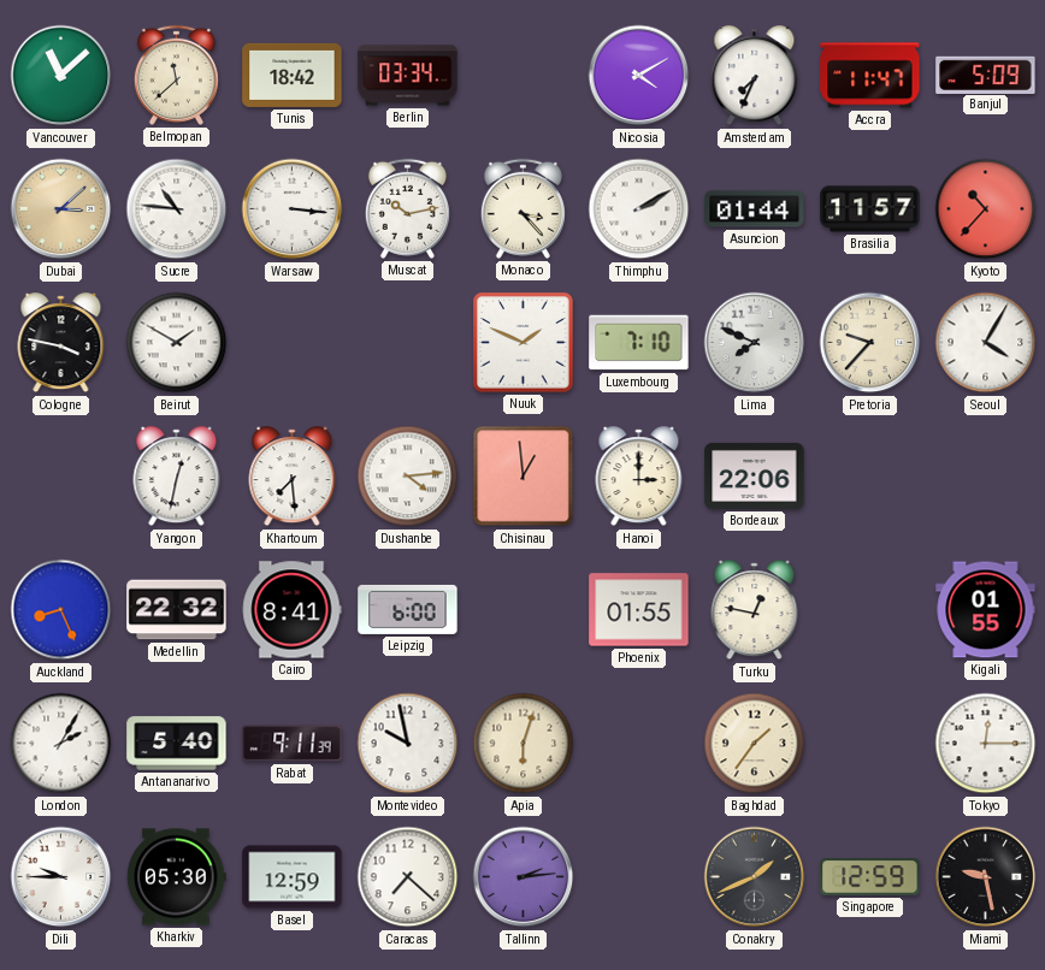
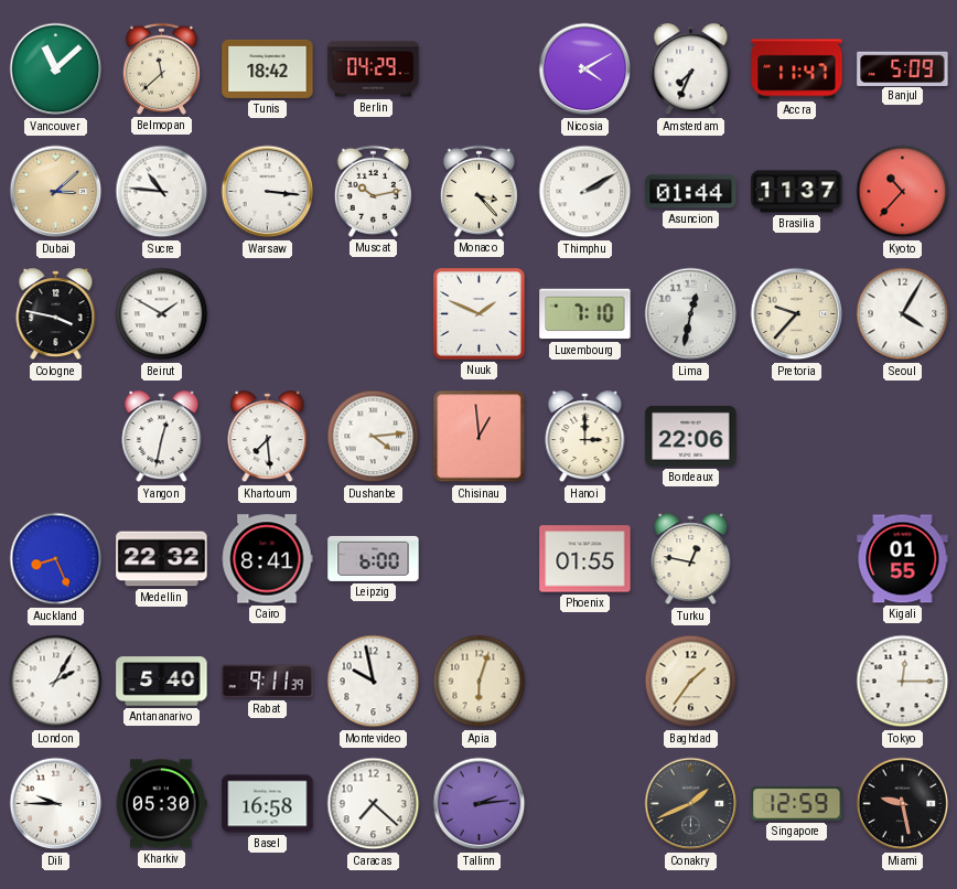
Berlin: 03:34 -> 04:29
Brasilia: 11:57 -> 11:37
Lima: 7:49 -> 12:32
Basel: 12:59 -> 16:58
